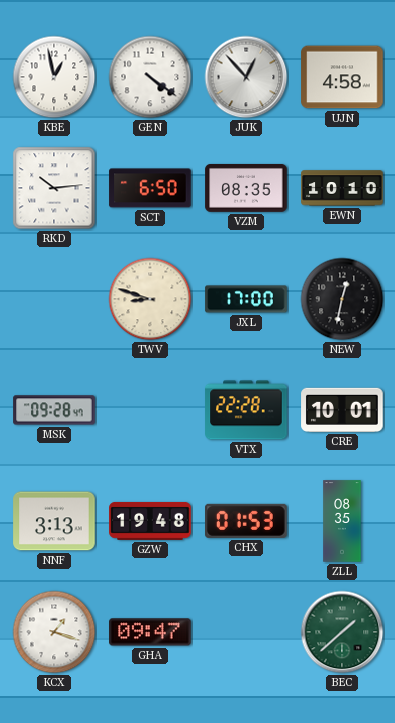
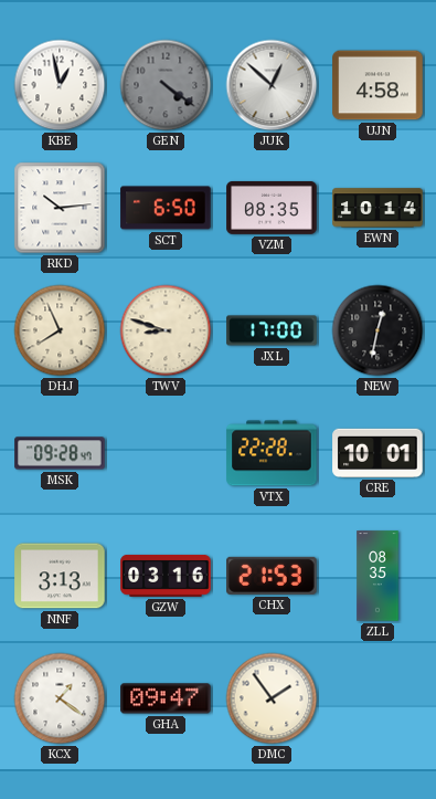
GEN dial: white -> grey
JUK: 12:53 -> 12:52
EWN: 10:10 -> 10:14
DHJ: none -> 7:56
GZW: 19:48 -> 03:16
CHX: 01:53 -> 21:53
KCX: 1:18 -> 1:21
DMC: none -> 1:54
BEC: 1:38 -> none
